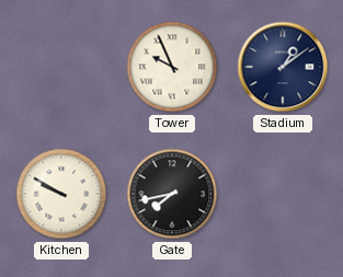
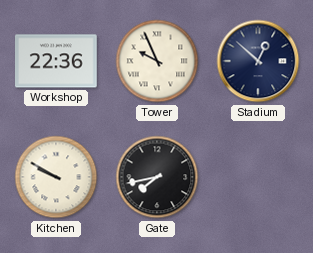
Workshop: none -> 22:36
Stadium: 1:09 -> 12:52
